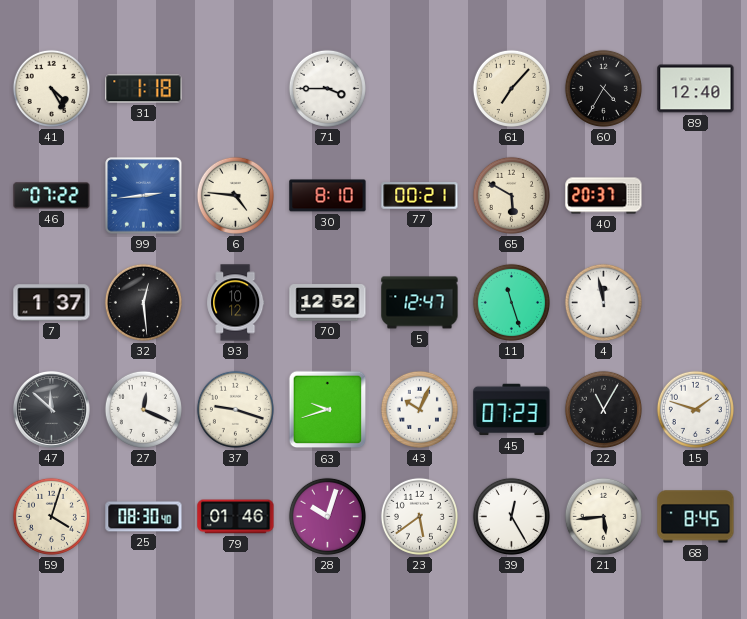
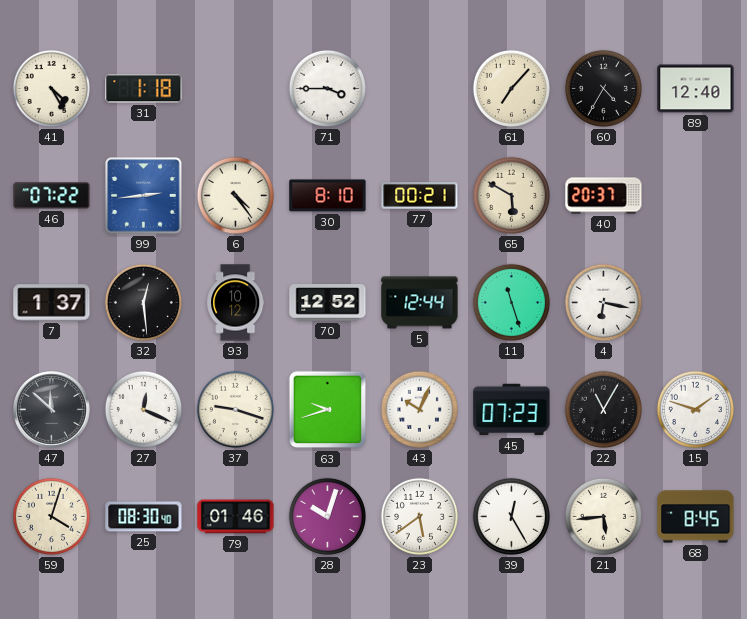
6: 4:46 -> 4:24
5: 12:47 -> 12:44
4: 11:58 -> 6:17
